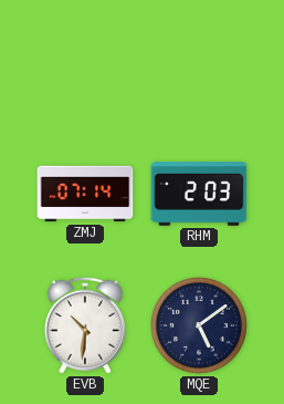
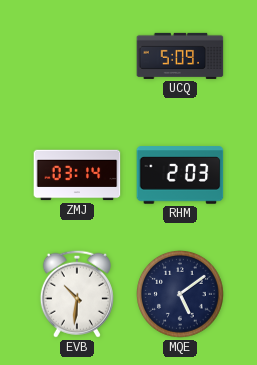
UCQ: none -> 5:09
ZMJ: 07:14 -> 03:14
